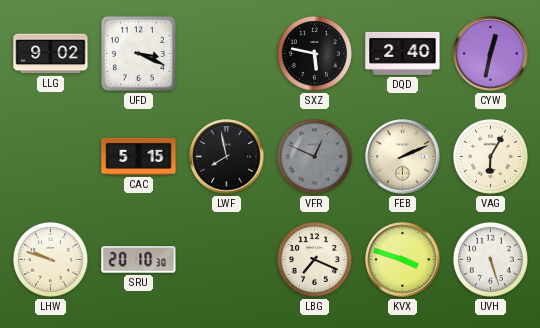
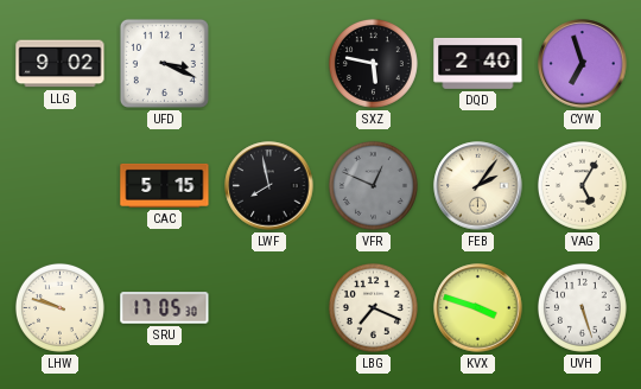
CYW: 12:32 -> 6:57
FEB: 2:11 -> 2:06
VAG: 6:05 -> 5:05
SRU: 20:10 -> 17:05
